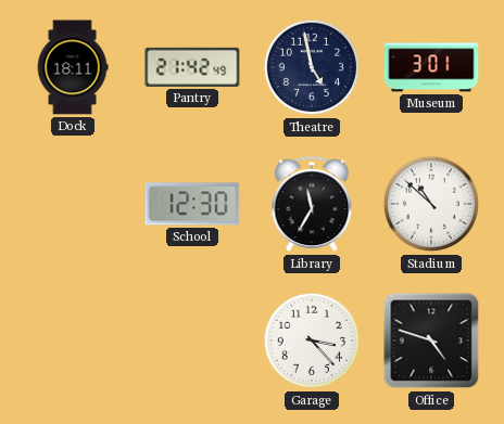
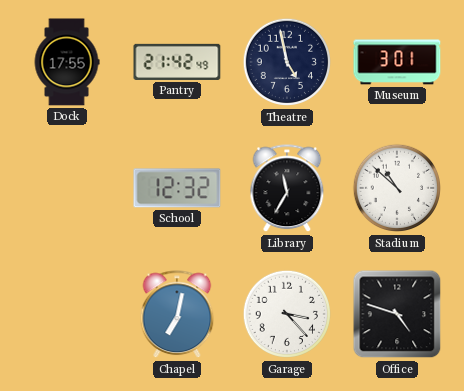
Dock: 18:11 -> 17:55
School: 12:30 -> 12:32
Chapel: none -> 7:02
